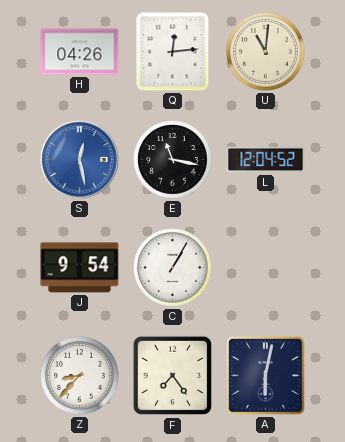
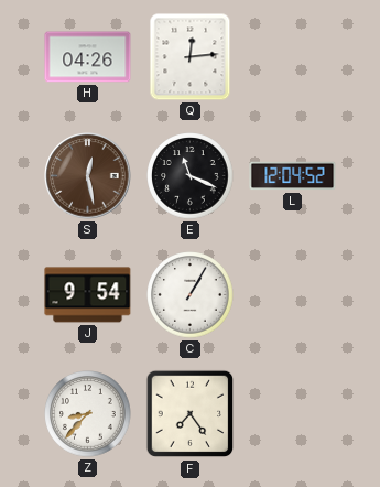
U: 11:01 -> none
S dial: blue -> brown
E: 11:17 -> 11:19
A: 6:02 -> none
